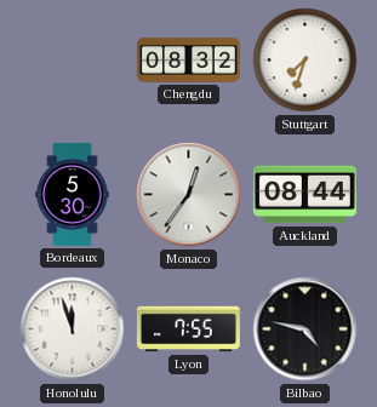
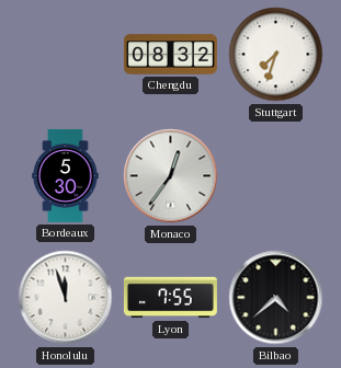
Auckland: 08:44 -> none
Bilbao: 4:47 -> 4:38
